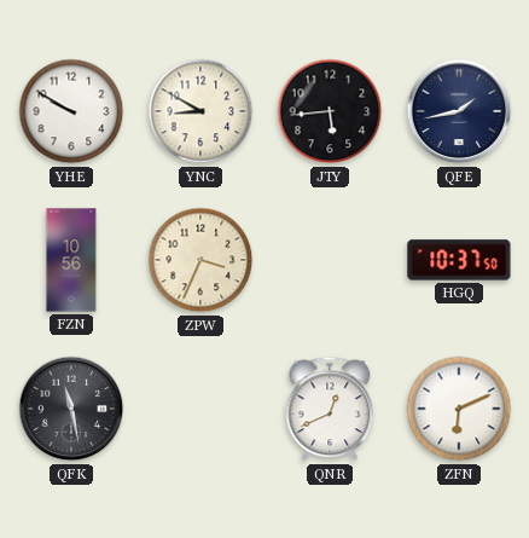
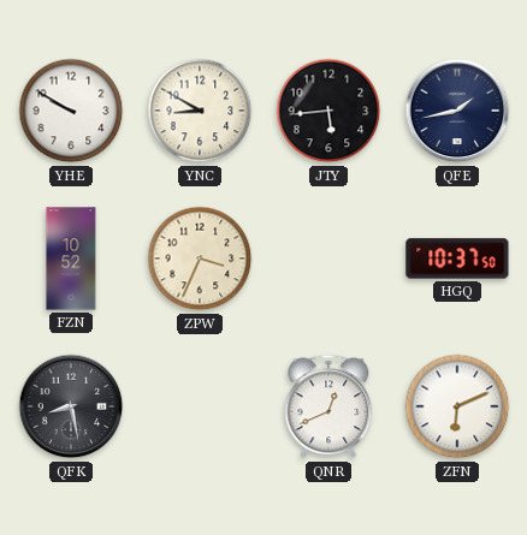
FZN: 10:56 -> 10:52
QFK: 11:28 -> 8:28
